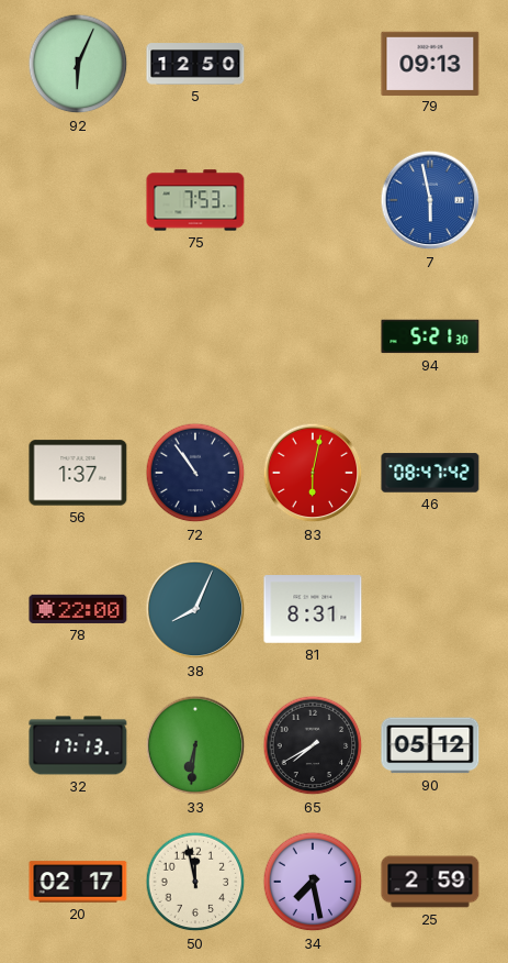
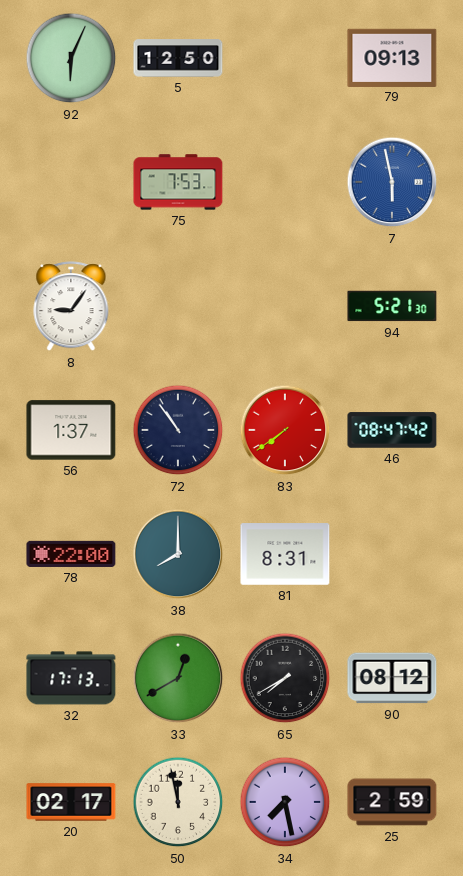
8: none -> 9:06
83: 6:02 -> 7:39
38: 8:04 -> 8:00
33: 6:31 -> 12:40
90: 05:12 -> 08:12
